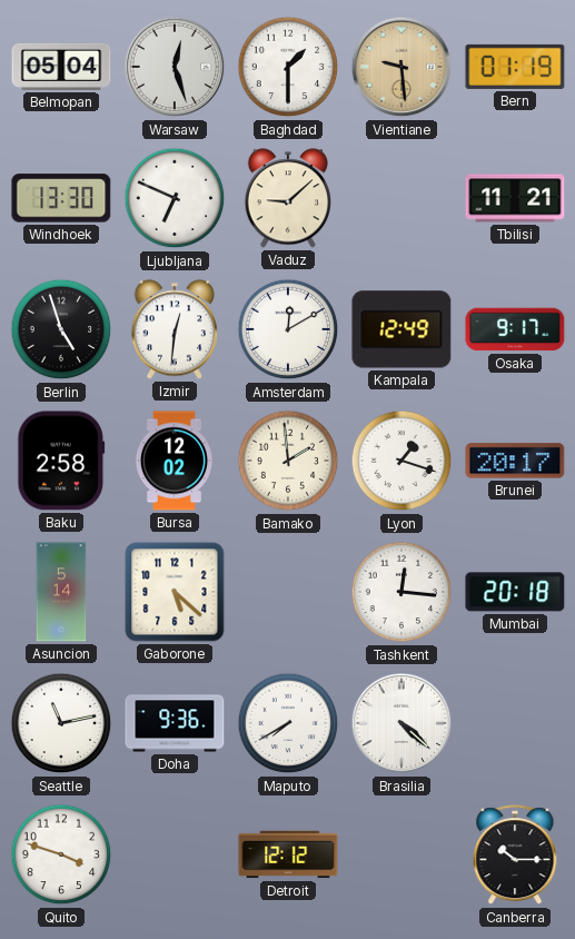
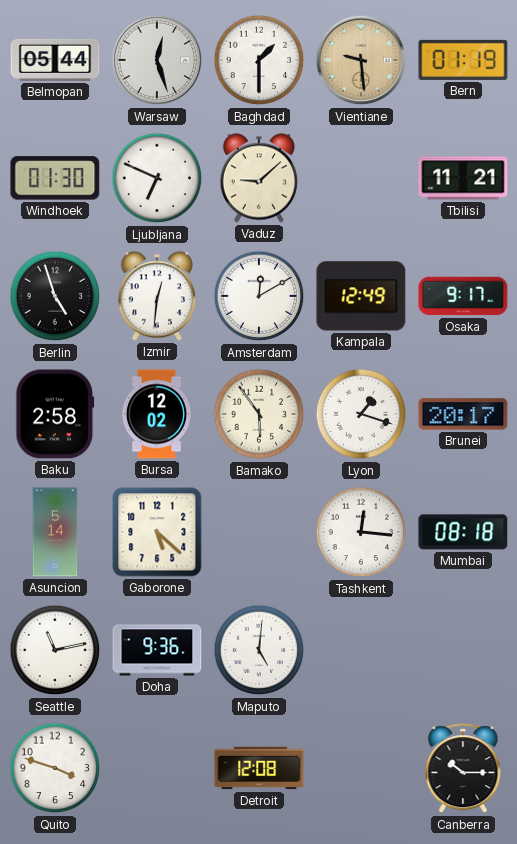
Belmopan: 05:04 -> 05:44
Windhoek: 13:30 -> 01:30
Bamako: 1:59 -> 5:54
Mumbai: 20:18 -> 08:18
Maputo: 7:40 -> 5:01
Brasilia: 4:22 -> none
Detroit: 12:12 -> 12:08
